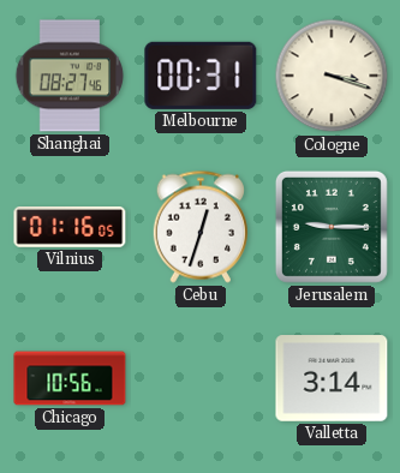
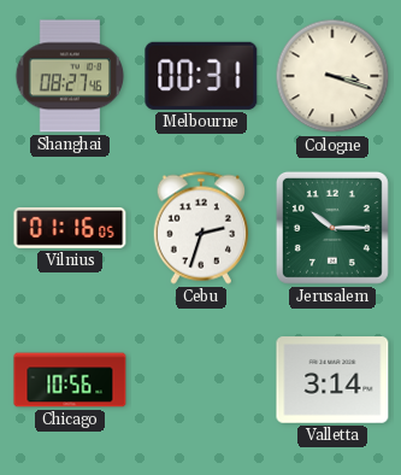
Cebu: 12:33 -> 2:33
Jerusalem: 9:15 -> 10:15
